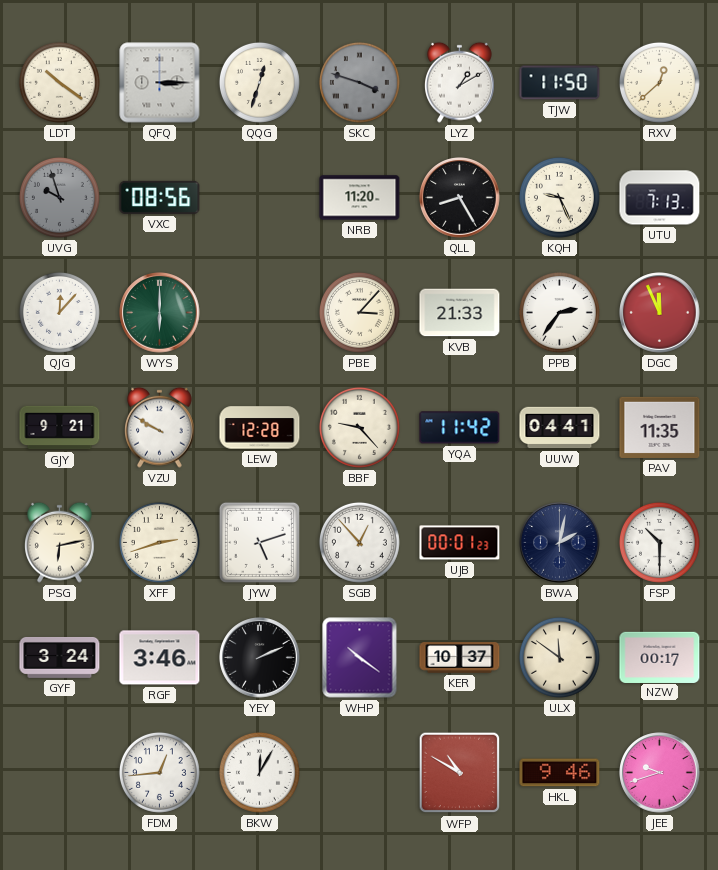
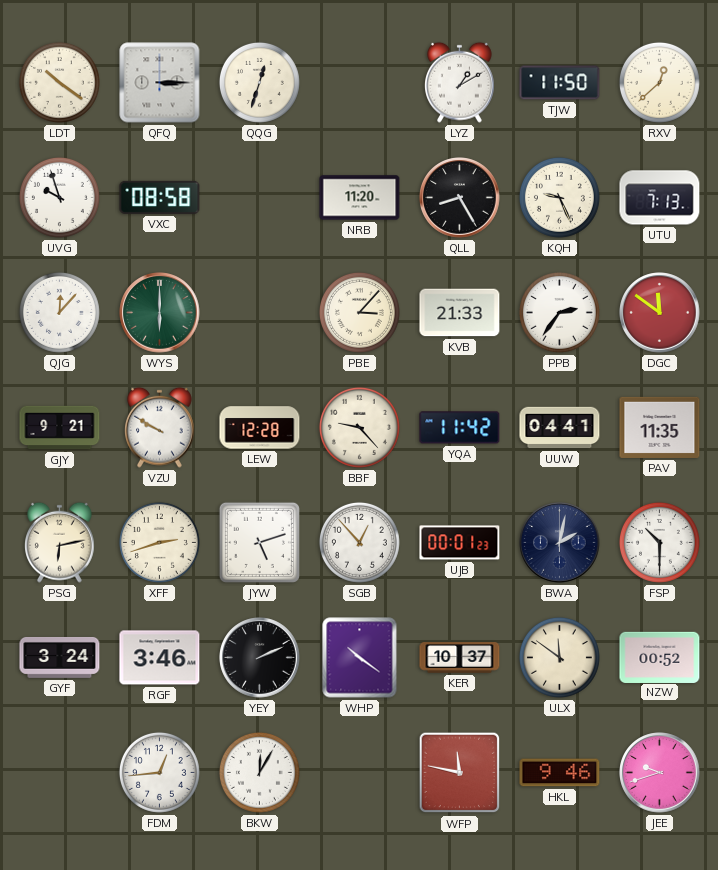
SKC: 3:48 -> none
UVG dial: grey -> white
VXC: 08:56 -> 08:58
DGC: 11:56 -> 11:51
NZW: 00:17 -> 00:52
WFP: 10:50 -> 11:47
